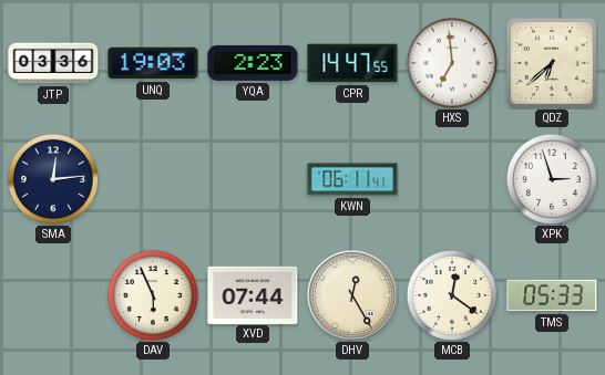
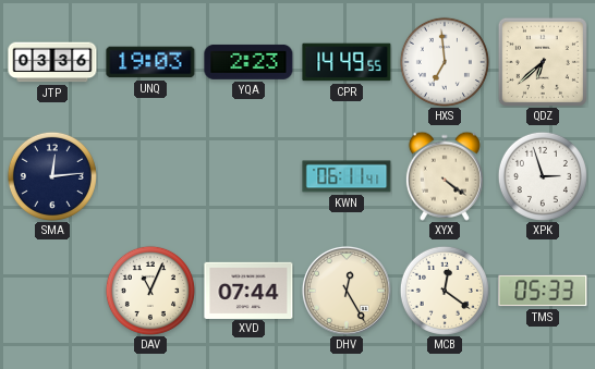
CPR: 14:47 -> 14:49
XYX: none -> 4:21
DAV: 5:56 -> 11:04
